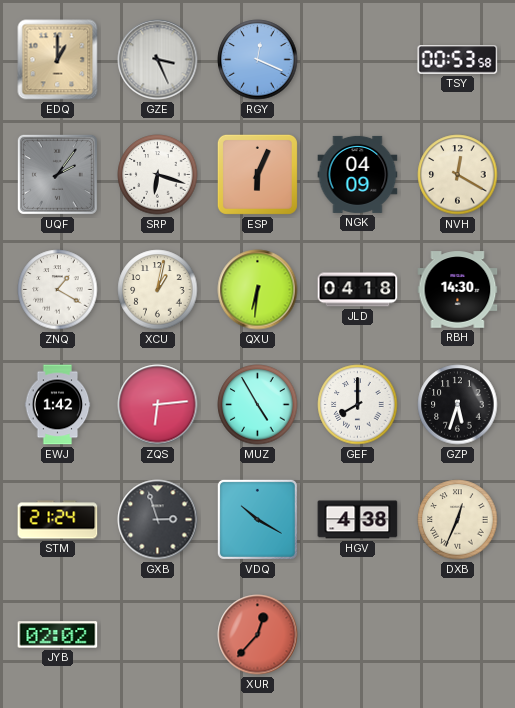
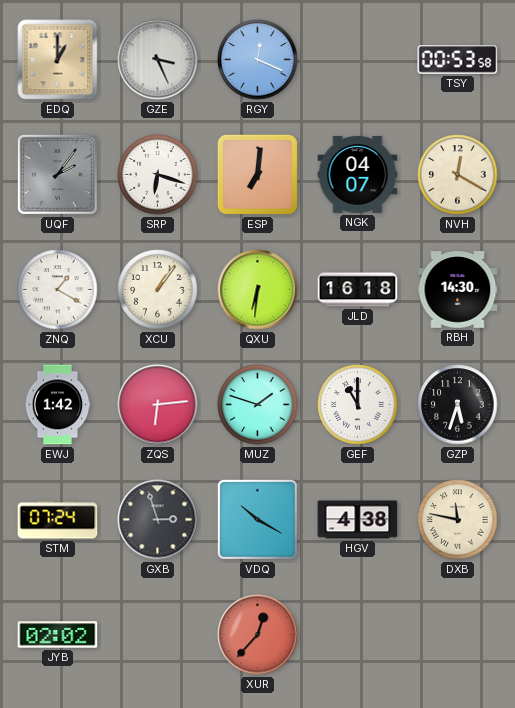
ESP: 6:04 -> 7:01
NGK: 04:09 -> 04:07
XCU: 1:02 -> 1:06
JLD: 04:18 -> 16:18
MUZ: 4:55 -> 1:48
GEF: 8:00 -> 11:00
STM: 21:24 -> 07:24
DXB: 12:34 -> 11:47
